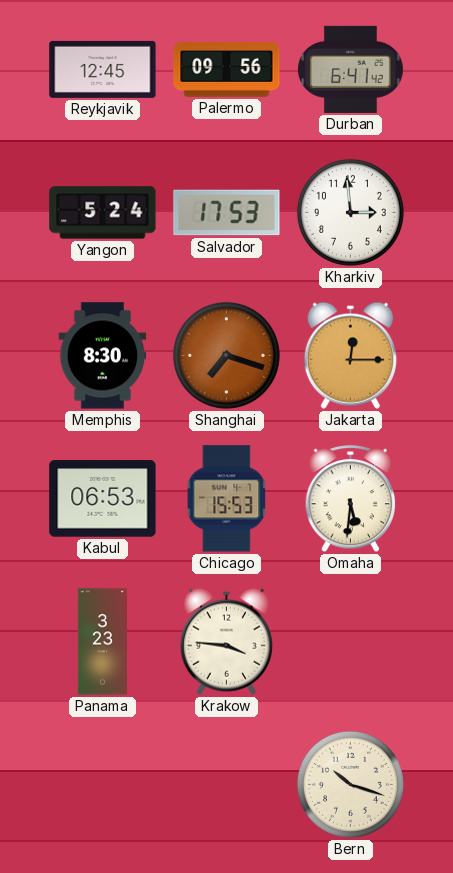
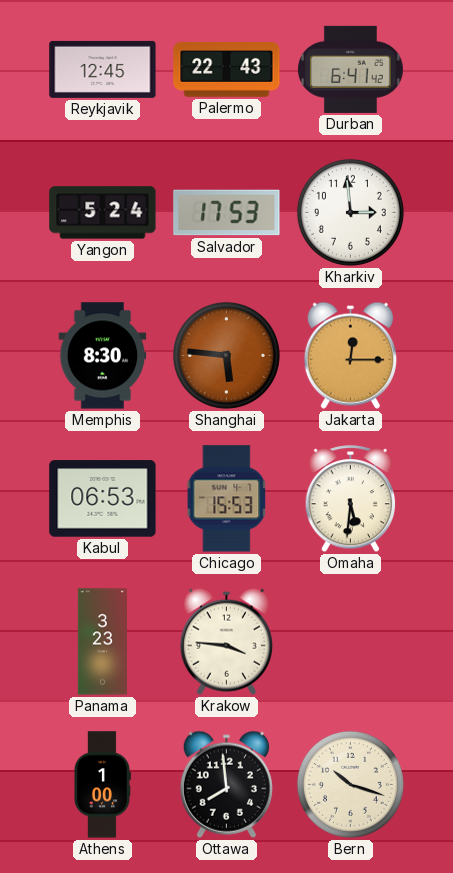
Palermo: 09:56 -> 22:43
Shanghai: 7:18 -> 5:46
Athens: none -> 1:00
Ottawa: none -> 7:59
